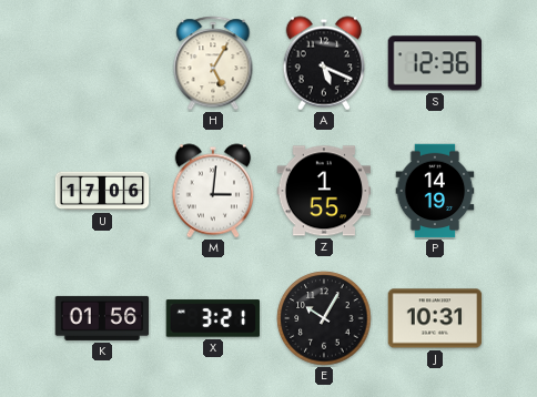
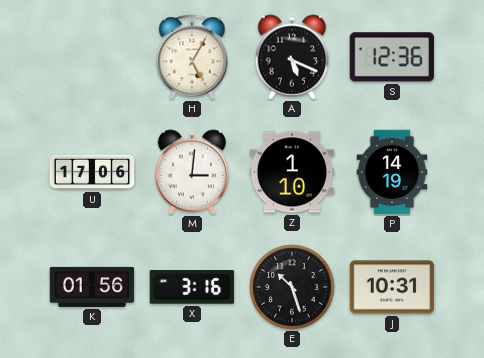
Z: 1:55 -> 1:10
X: 3:21 -> 3:16
E: 10:05 -> 10:27
